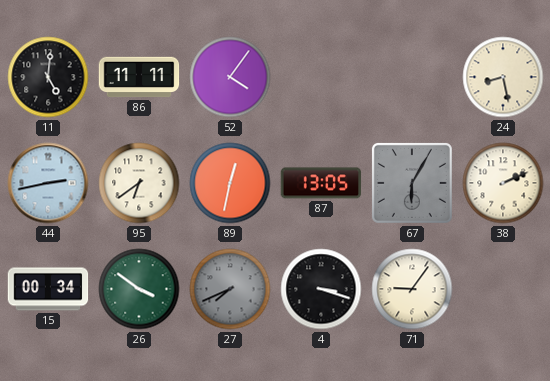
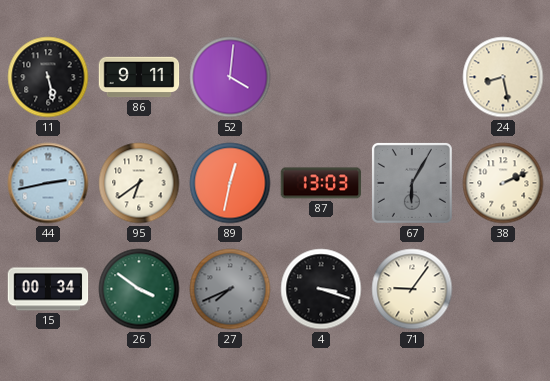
11: 5:01 -> 5:28
86: 11:11 -> 9:11
52: 4:06 -> 4:01
87: 13:05 -> 13:03
